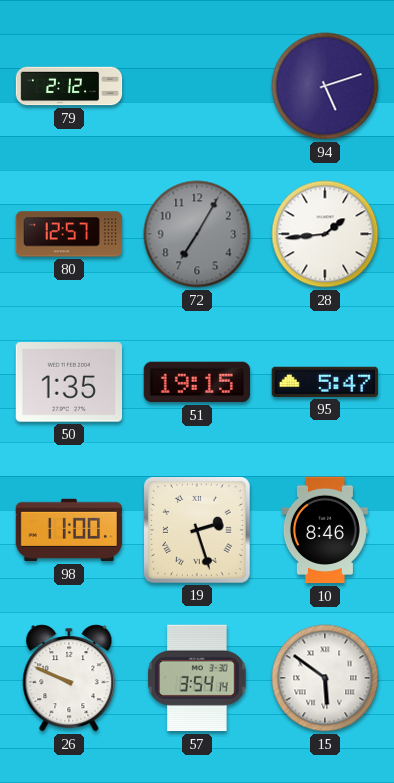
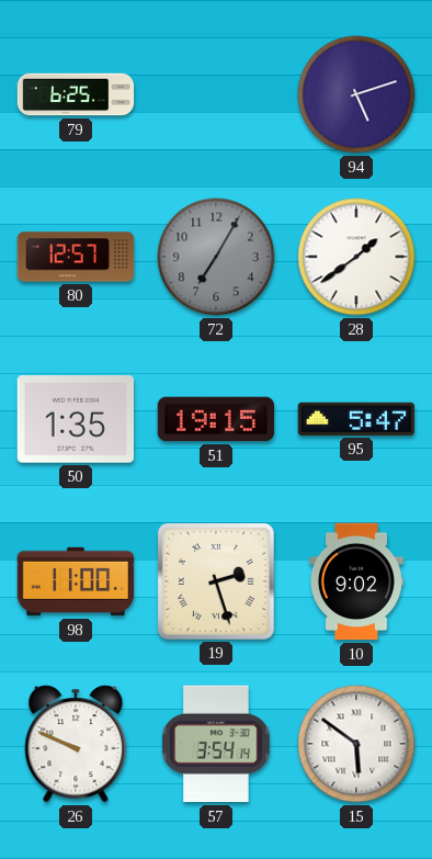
79: 2:12 -> 6:25
28: 1:44 -> 1:39
10: 8:46 -> 9:02
